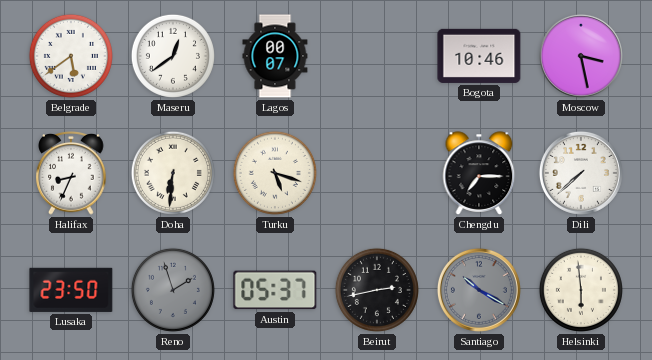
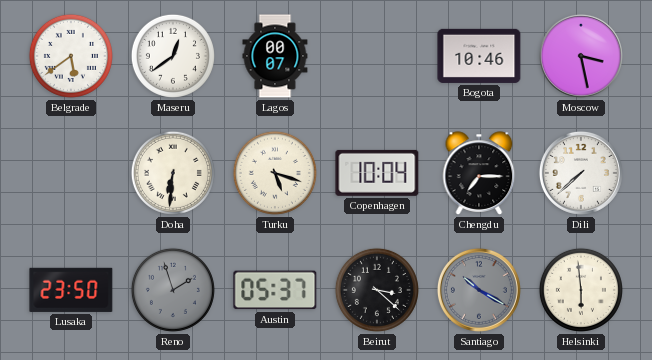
Halifax: 8:34 -> none
Copenhagen: none -> 10:04
Beirut: 2:43 -> 3:22
